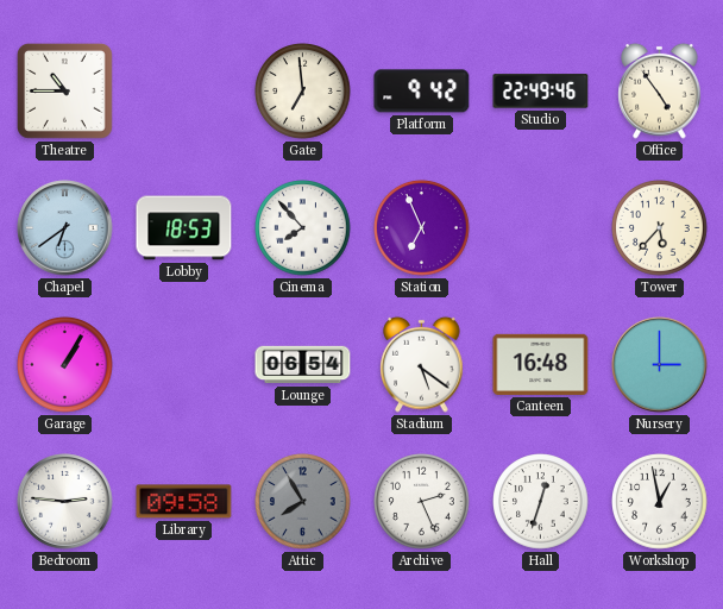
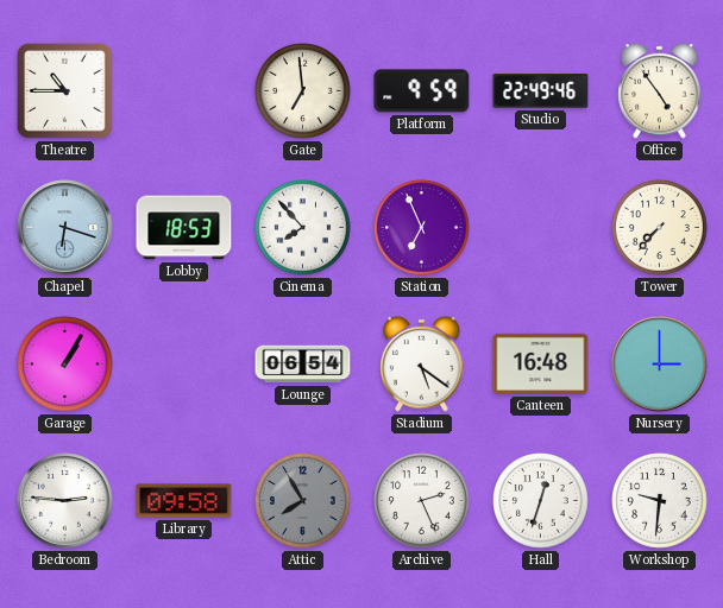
Platform: 9:42 -> 9:59
Chapel: 6:39 -> 6:18
Tower: 5:37 -> 7:37
Workshop: 12:58 -> 9:31
